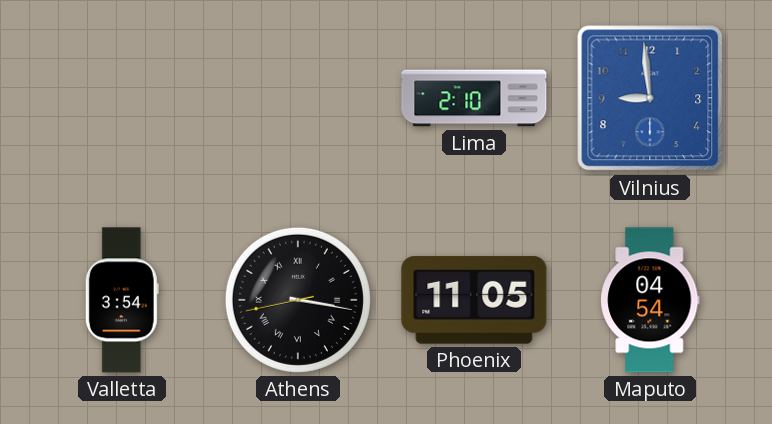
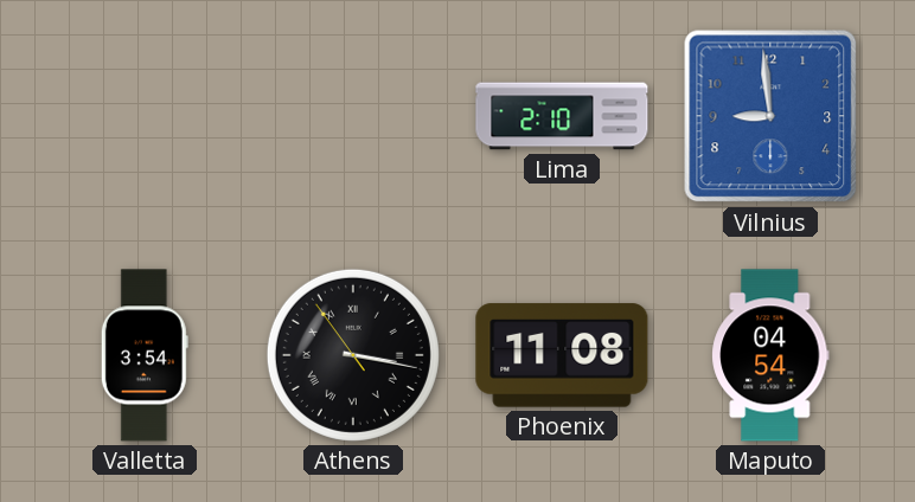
Athens: 3:16:43 -> 3:16:54
Phoenix: 11:05 -> 11:08
